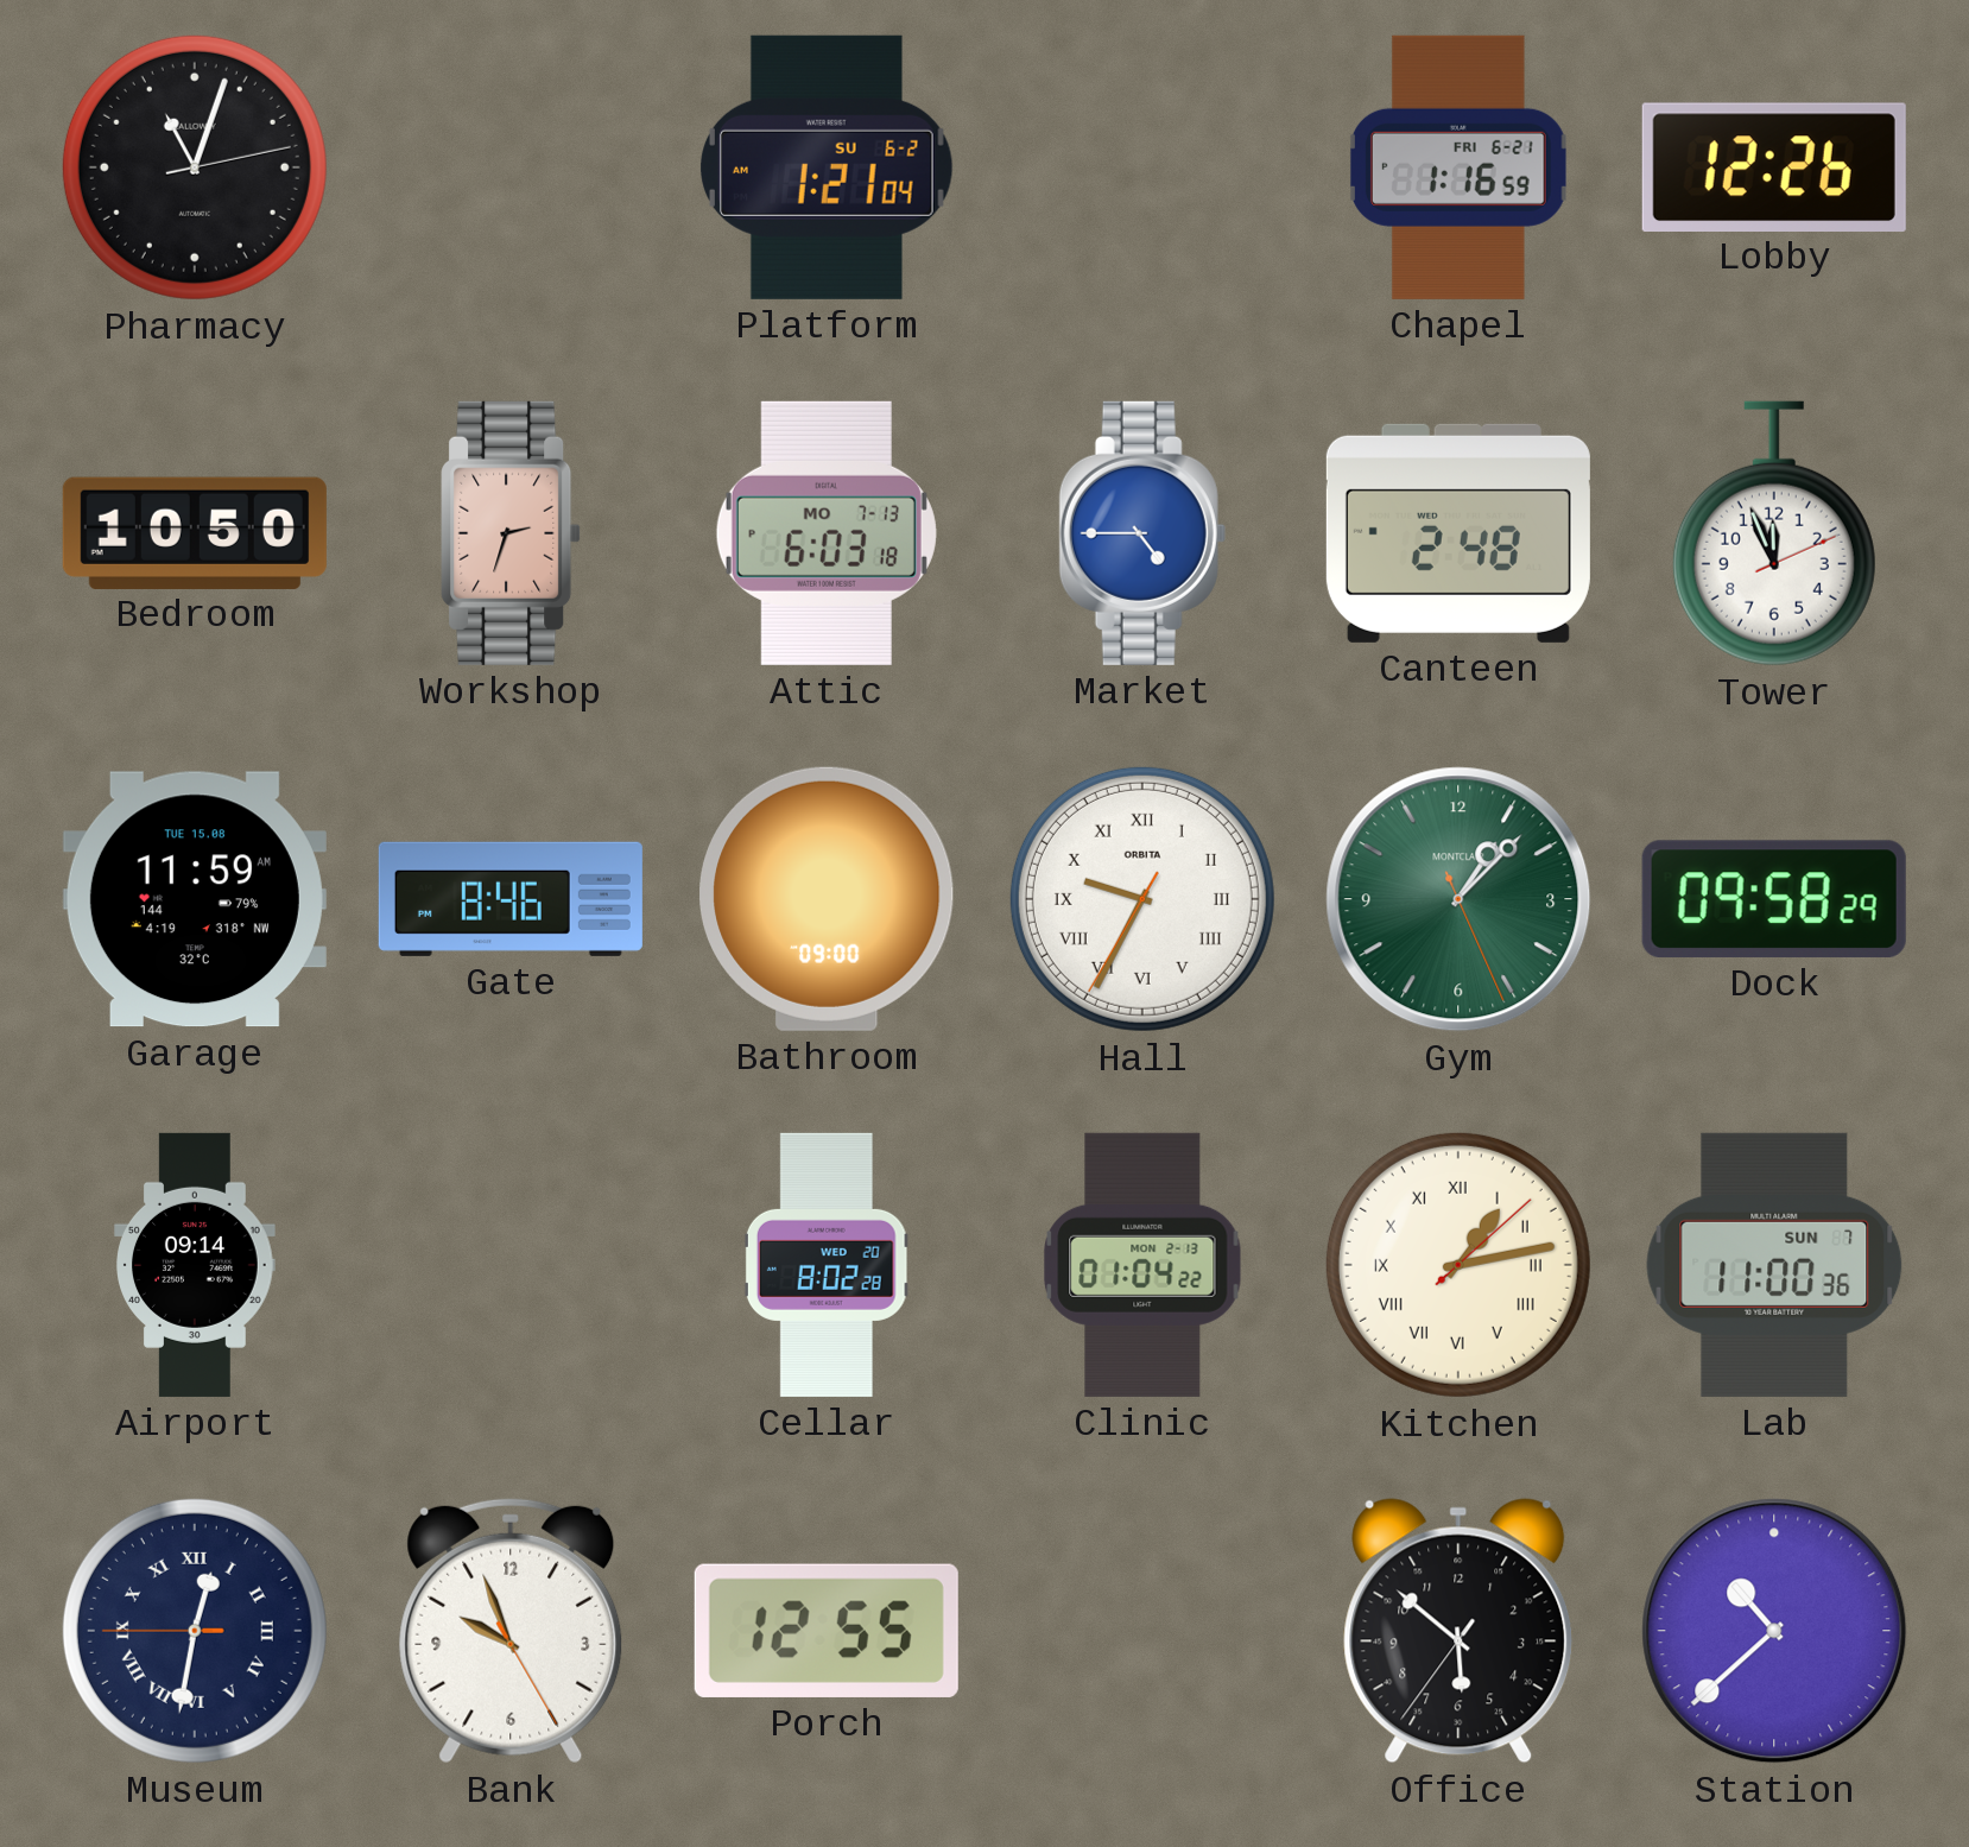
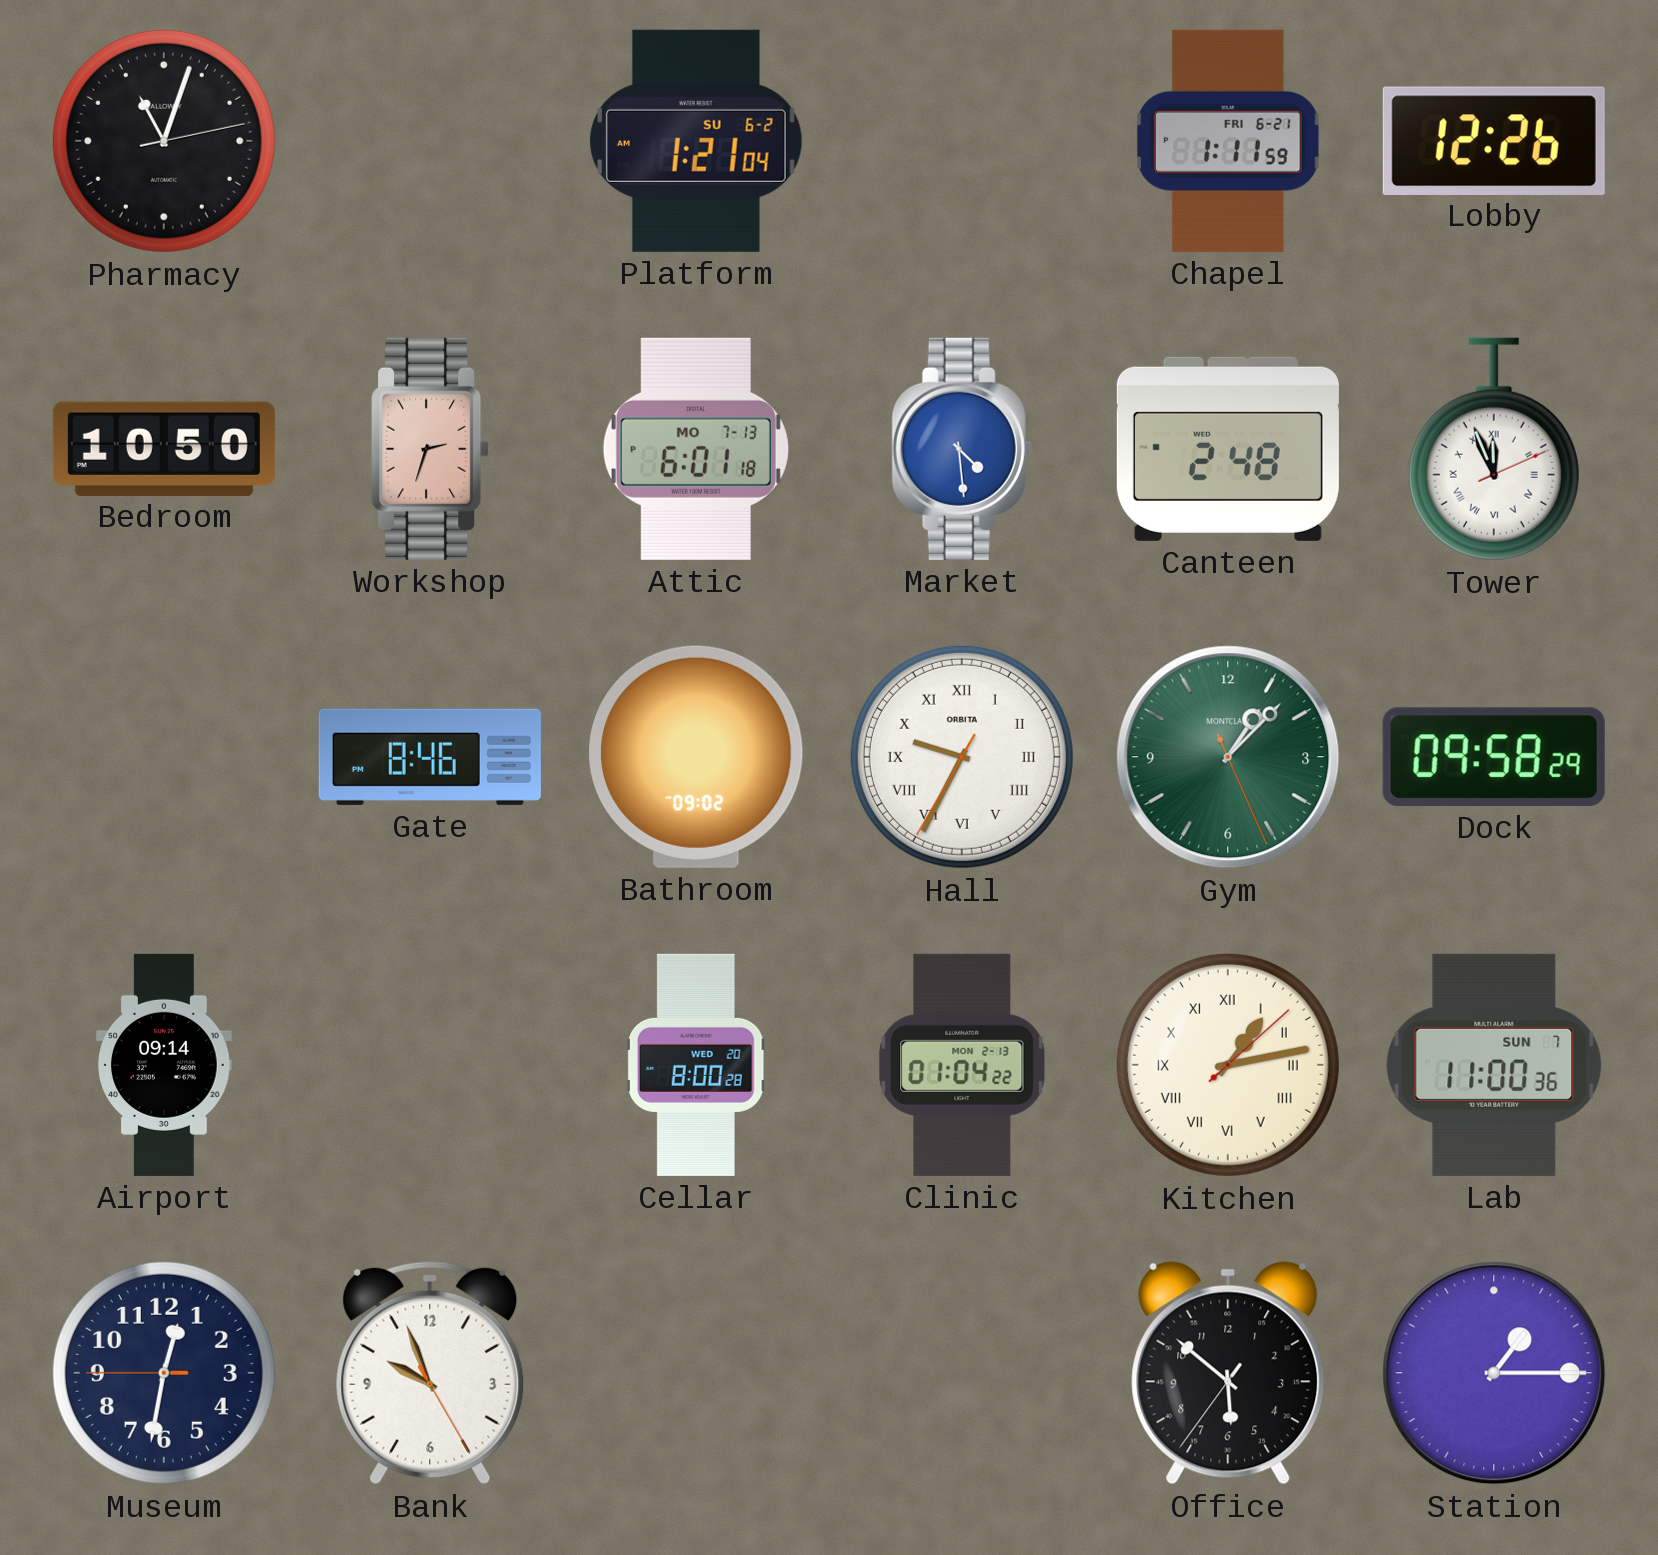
Chapel: 1:16 -> 1:11
Attic: 6:03 -> 6:01
Market: 4:45 -> 4:29
Tower numerals: Arabic -> Roman
Garage: 11:59 -> none
Bathroom: 09:00 -> 09:02
Cellar: 8:02 -> 8:00
Museum numerals: Roman -> Arabic
Porch: 12:55 -> none
Station: 10:38 -> 1:15
